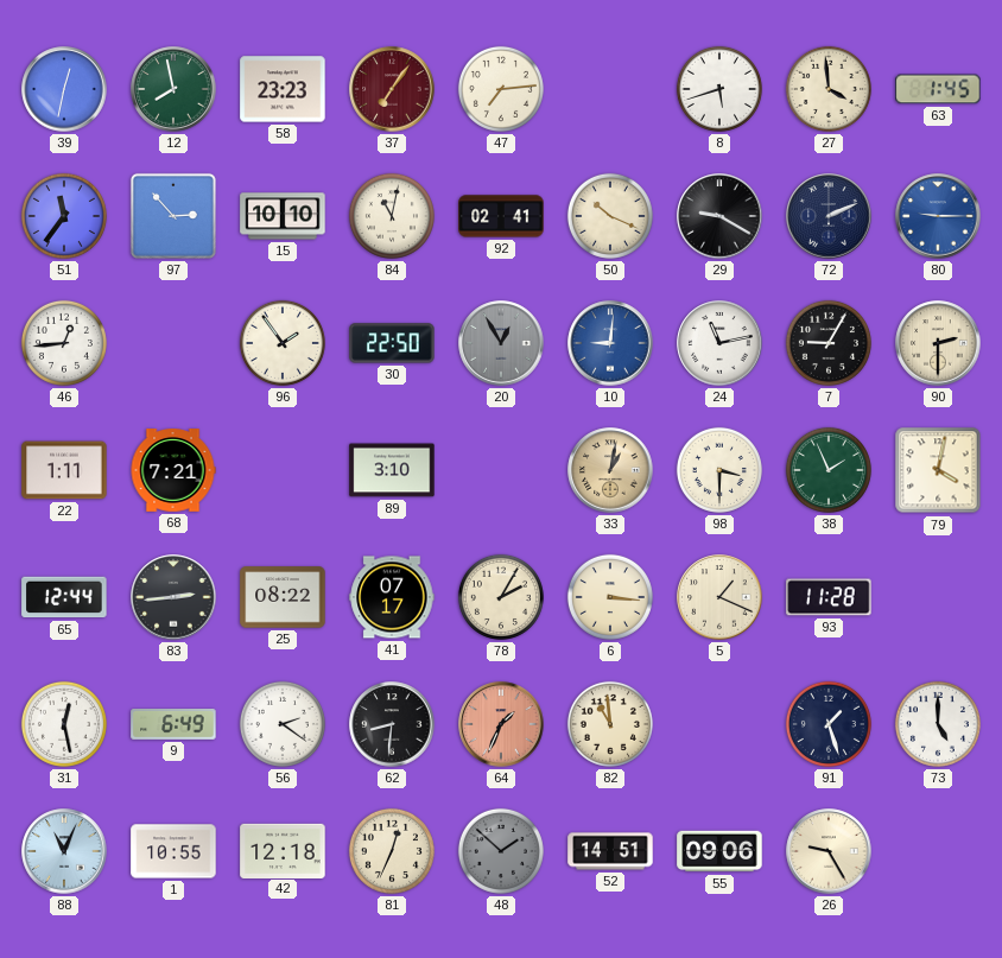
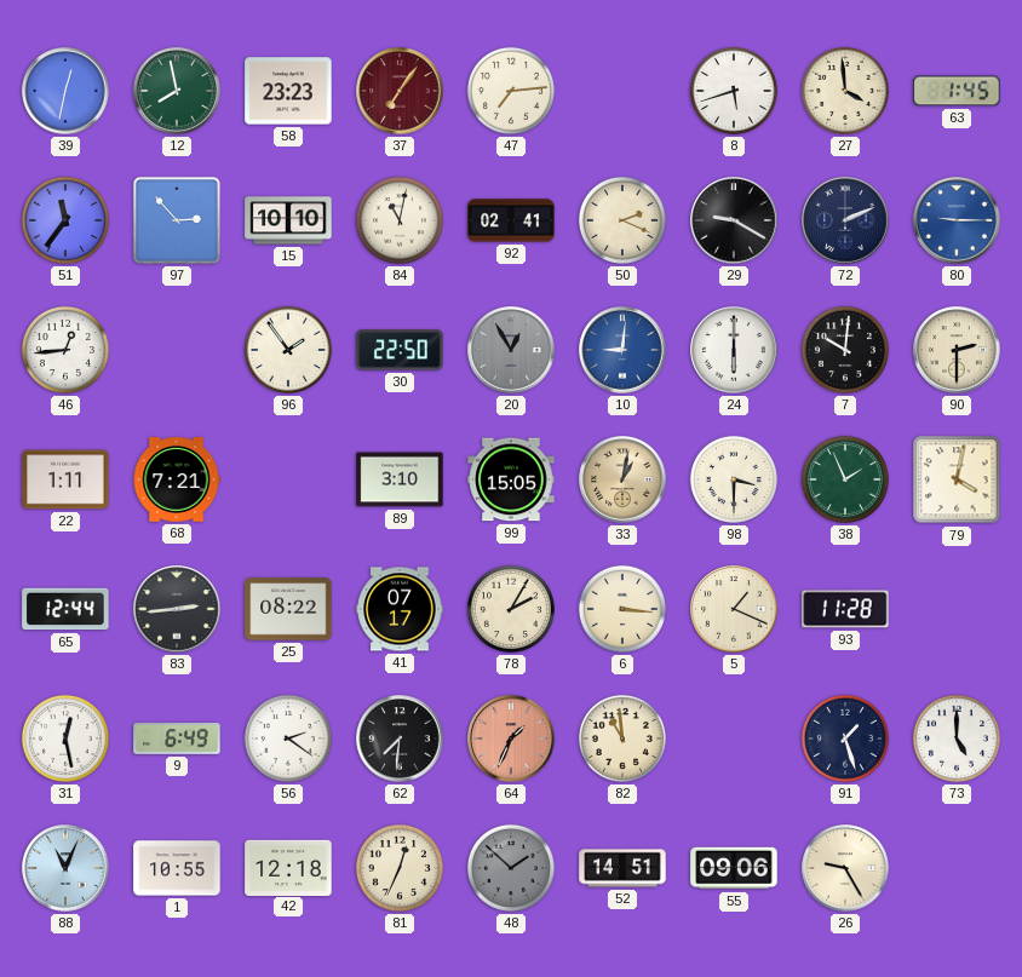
50: 10:19 -> 2:19
24: 11:13 -> 6:00
7: 9:05 -> 10:01
99: none -> 15:05
62: 8:31 -> 7:31
